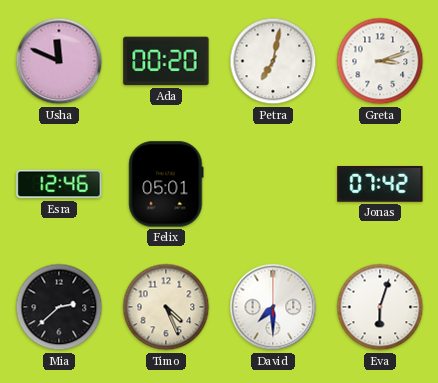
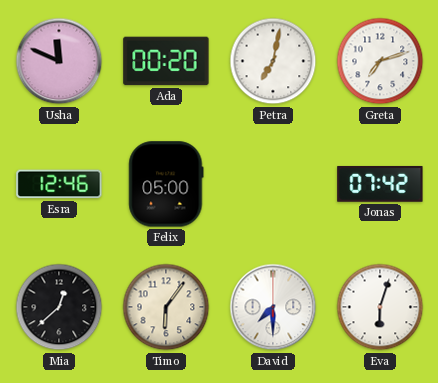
Greta: 3:12 -> 7:12
Felix: 05:01 -> 05:00
Mia: 2:38 -> 12:38
Timo: 4:26 -> 6:06
